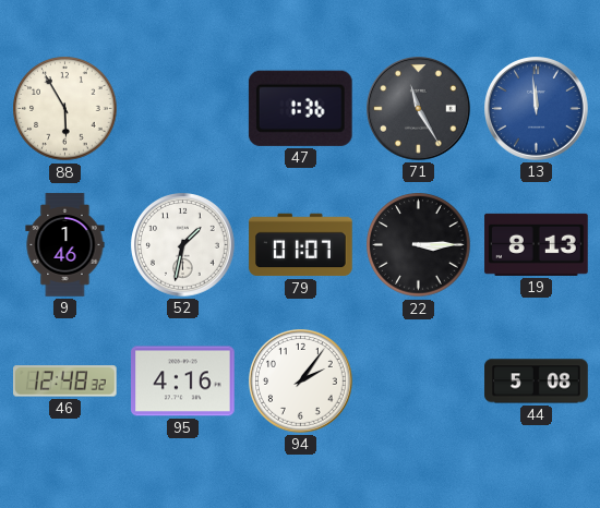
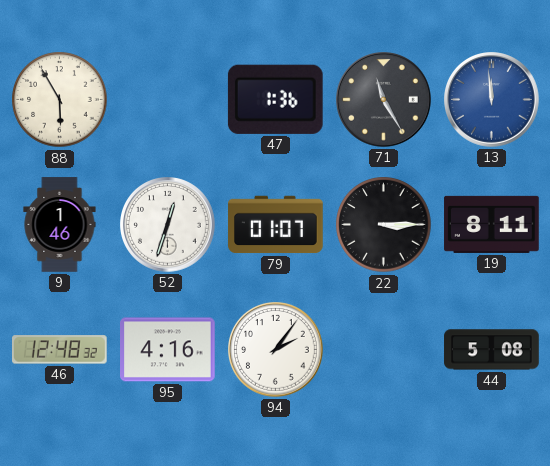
52: 1:32 -> 12:33
19: 8:13 -> 8:11
